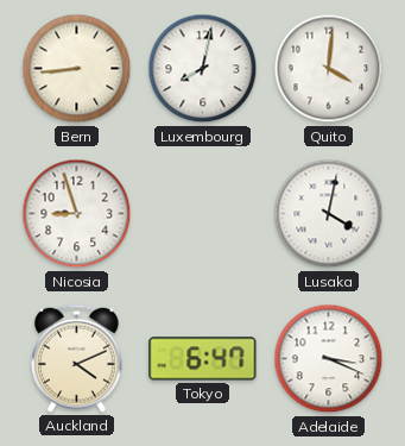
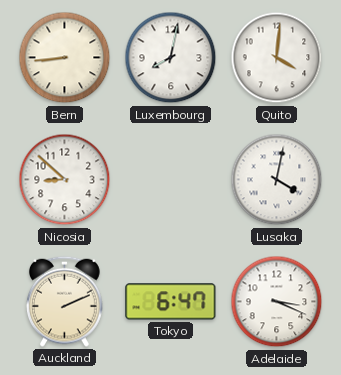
Nicosia: 8:57 -> 8:52
Auckland: 4:11 -> 2:11
